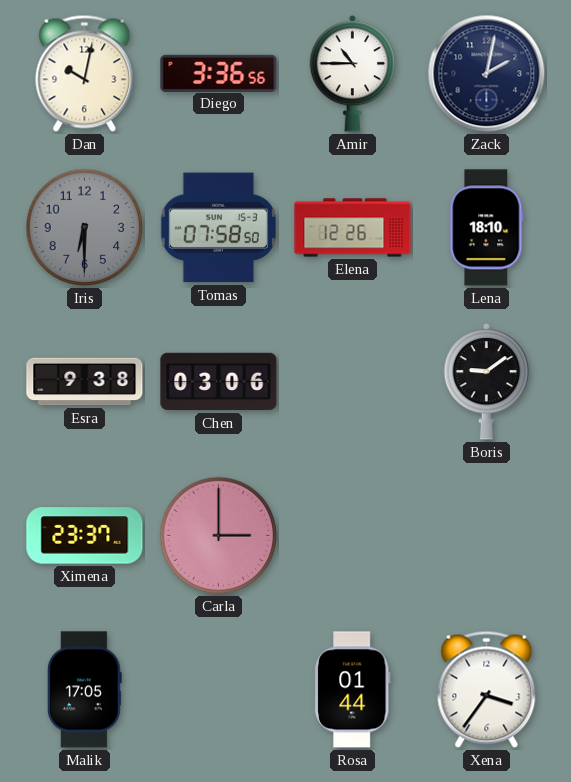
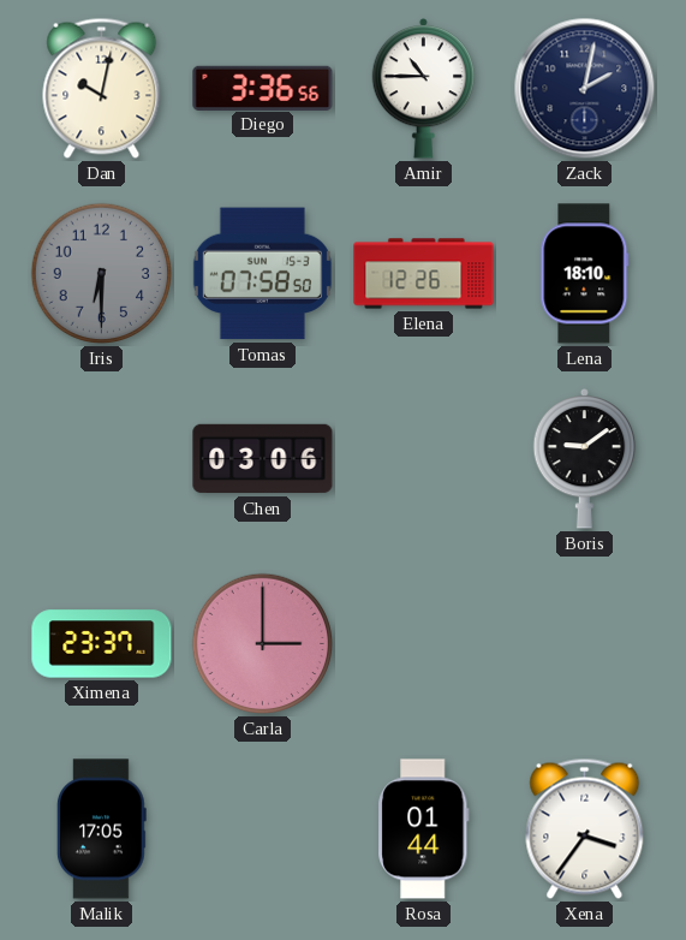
Esra: 9:38 -> none
